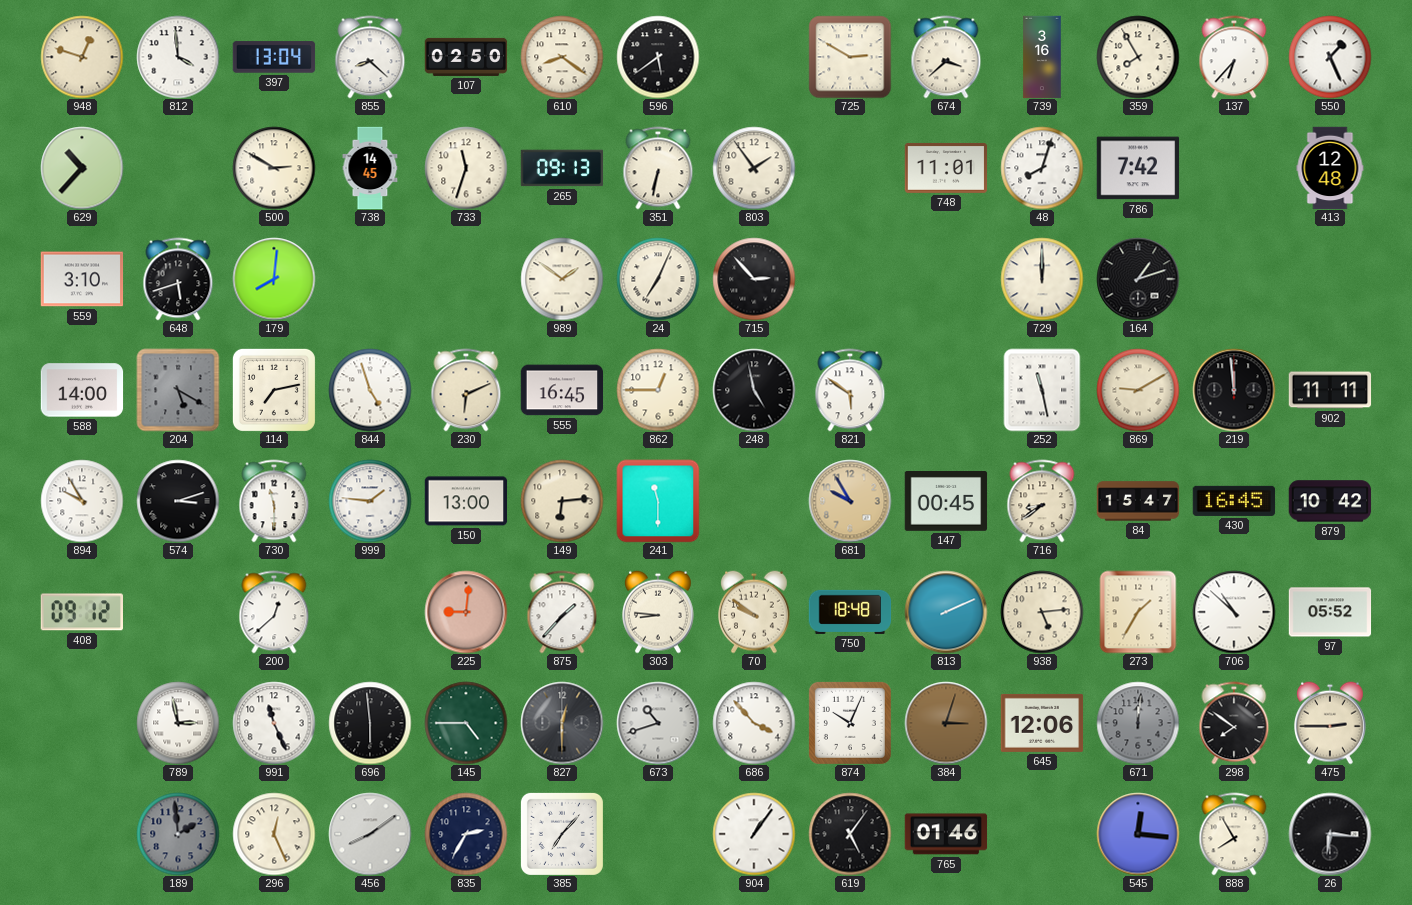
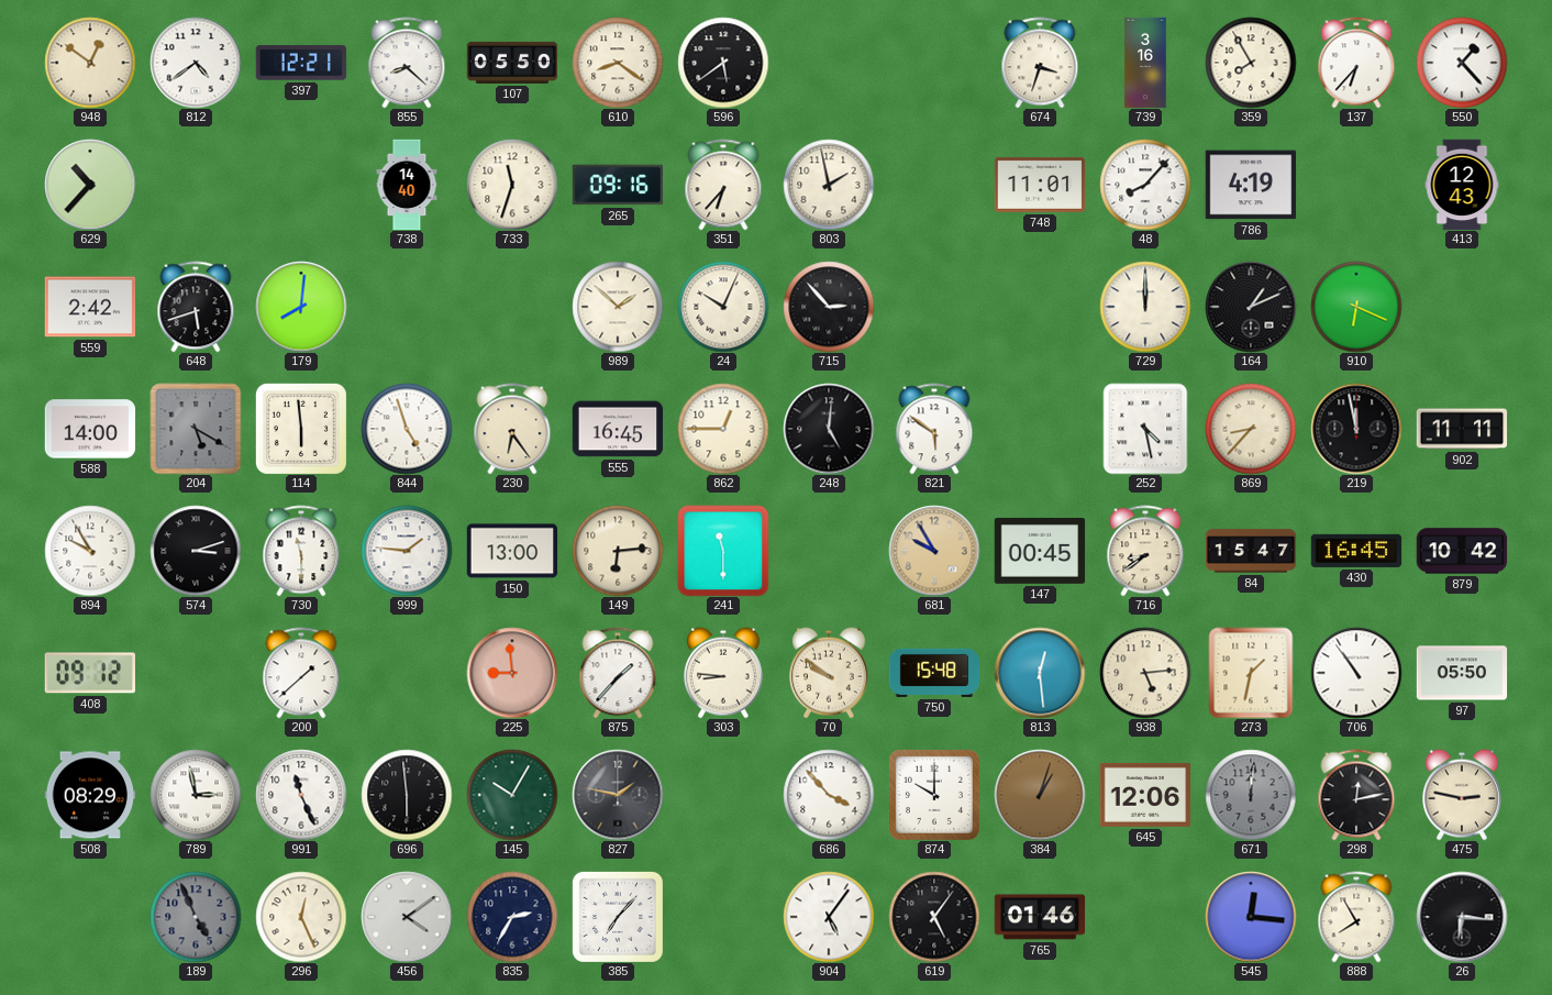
948: 12:48 -> 12:51
812: 3:59 -> 4:39
397: 13:04 -> 12:21
107: 02:50 -> 05:50
725: 2:50 -> none
674: 3:38 -> 3:33
550: 1:26 -> 1:23
500: 2:50 -> none
738: 14:45 -> 14:40
265: 09:13 -> 09:16
351: 6:32 -> 6:37
803: 1:54 -> 1:58
48: 8:03 -> 8:07
786: 7:42 -> 4:19
413: 12:48 -> 12:43
559: 3:10 -> 2:42
989: 1:51 -> 1:52
24: 7:04 -> 10:04
164: 1:12 -> 1:11
910: none -> 6:19
114: 7:13 -> 5:59
230: 6:11 -> 6:24
248: 4:58 -> 5:01
252: 11:28 -> 4:28
869: 9:10 -> 8:37
219: 11:59 -> 11:58
200: 12:38 -> 1:38
225: 9:01 -> 8:59
750: 18:48 -> 15:48
813: 2:11 -> 12:29
273: 1:35 -> 1:32
706: 10:52 -> 10:54
97: 05:52 -> 05:50
508: none -> 08:29
145: 4:45 -> 10:05
827: 12:30 -> 1:47
673: 10:42 -> none
874: 10:04 -> 10:00
384: 3:03 -> 1:03
298: 7:51 -> 12:13
475: 2:45 -> 2:47
189: 1:59 -> 4:56
456: 8:09 -> 4:09
904: 1:06 -> 5:06
